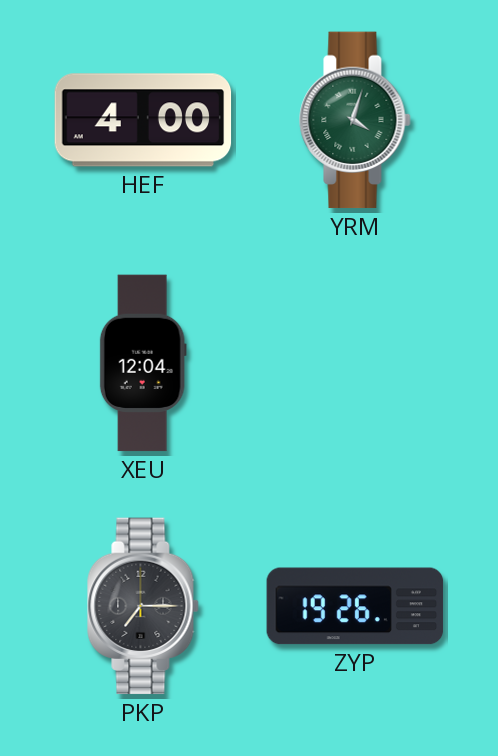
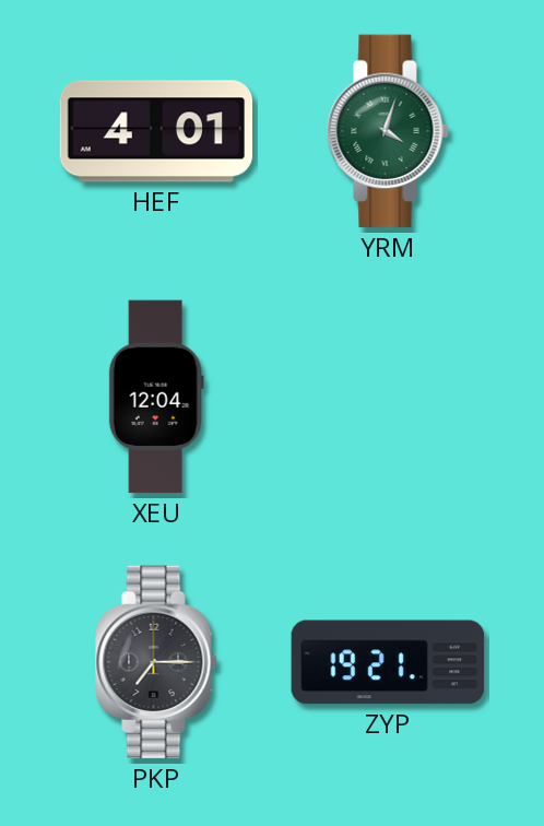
HEF: 4:00 -> 4:01
ZYP: 19:26 -> 19:21
